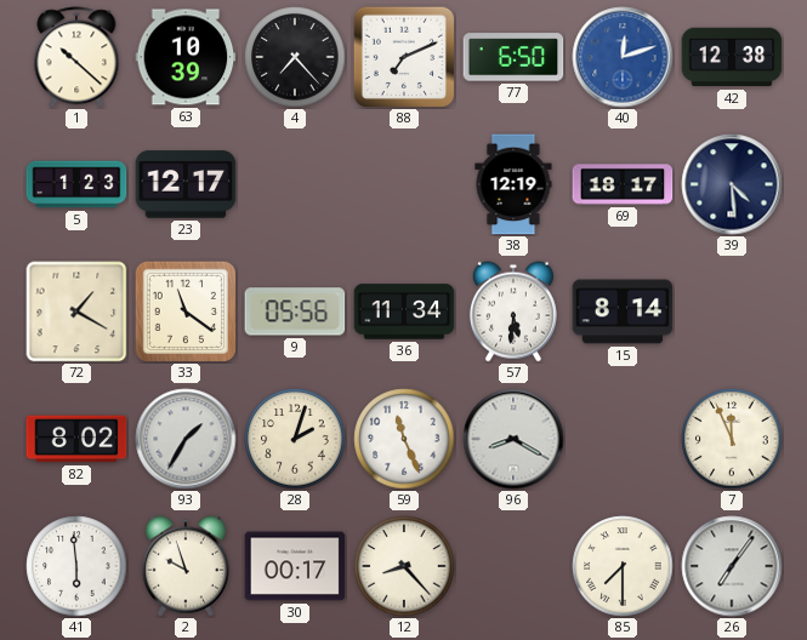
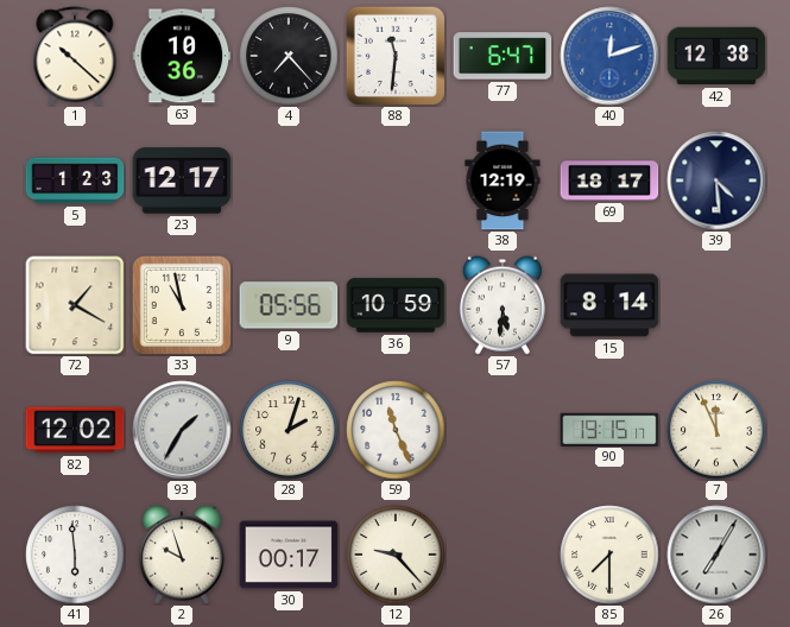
63: 10:39 -> 10:36
88: 7:11 -> 11:31
77: 6:50 -> 6:47
33: 11:21 -> 10:58
36: 11:34 -> 10:59
82: 8:02 -> 12:02
96: 8:20 -> none
90: none -> 19:15
12: 8:23 -> 9:23
26: 7:06 -> 7:05
